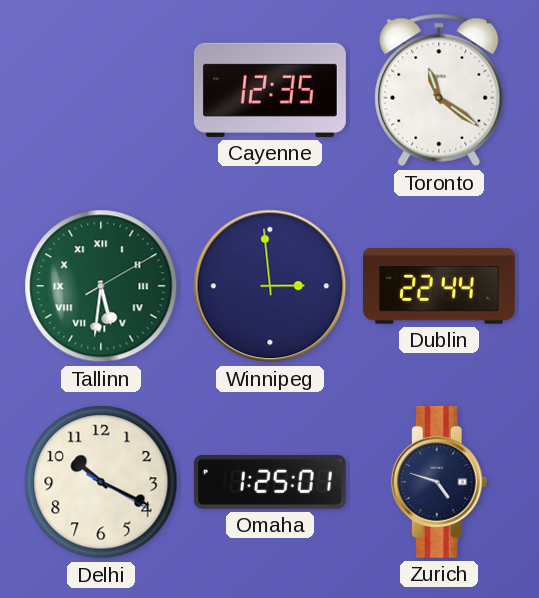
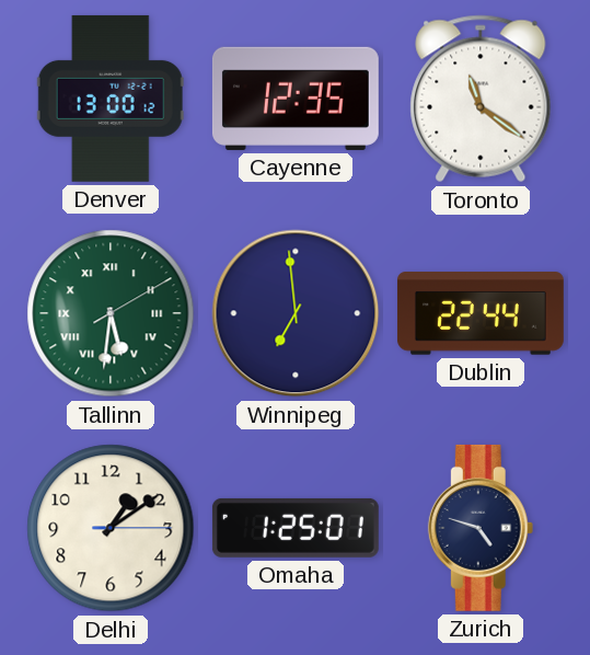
Denver: none -> 13:00
Winnipeg: 2:59 -> 6:59
Delhi: 10:19 -> 1:09
